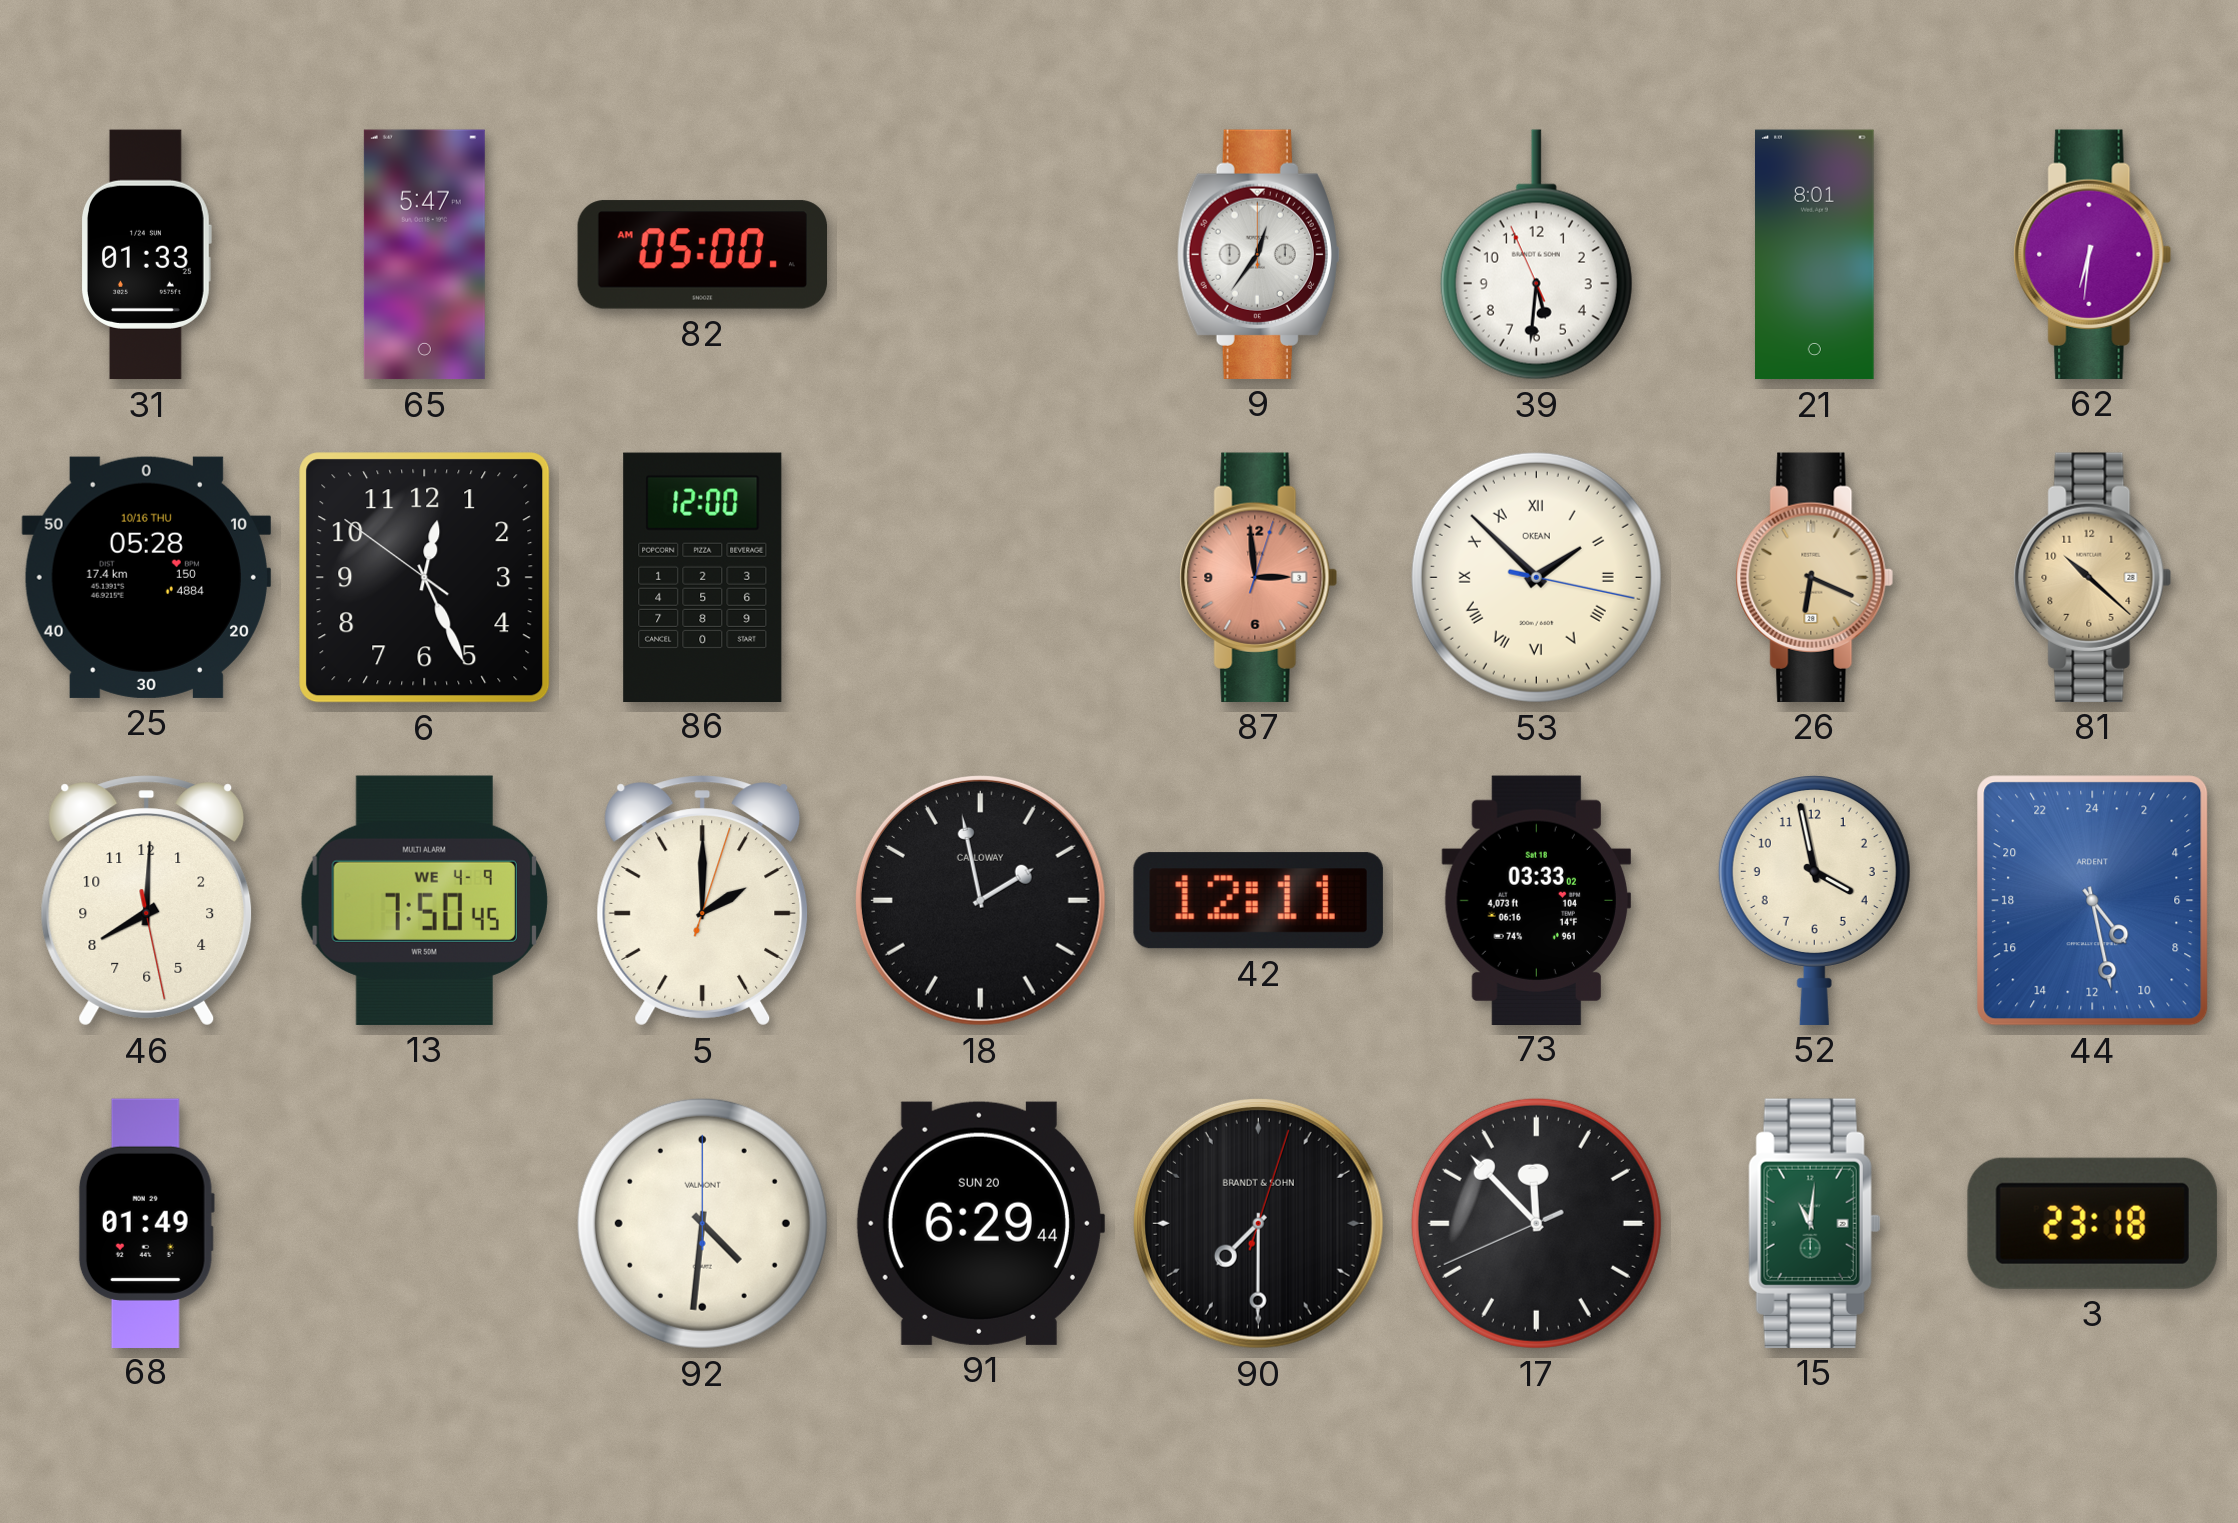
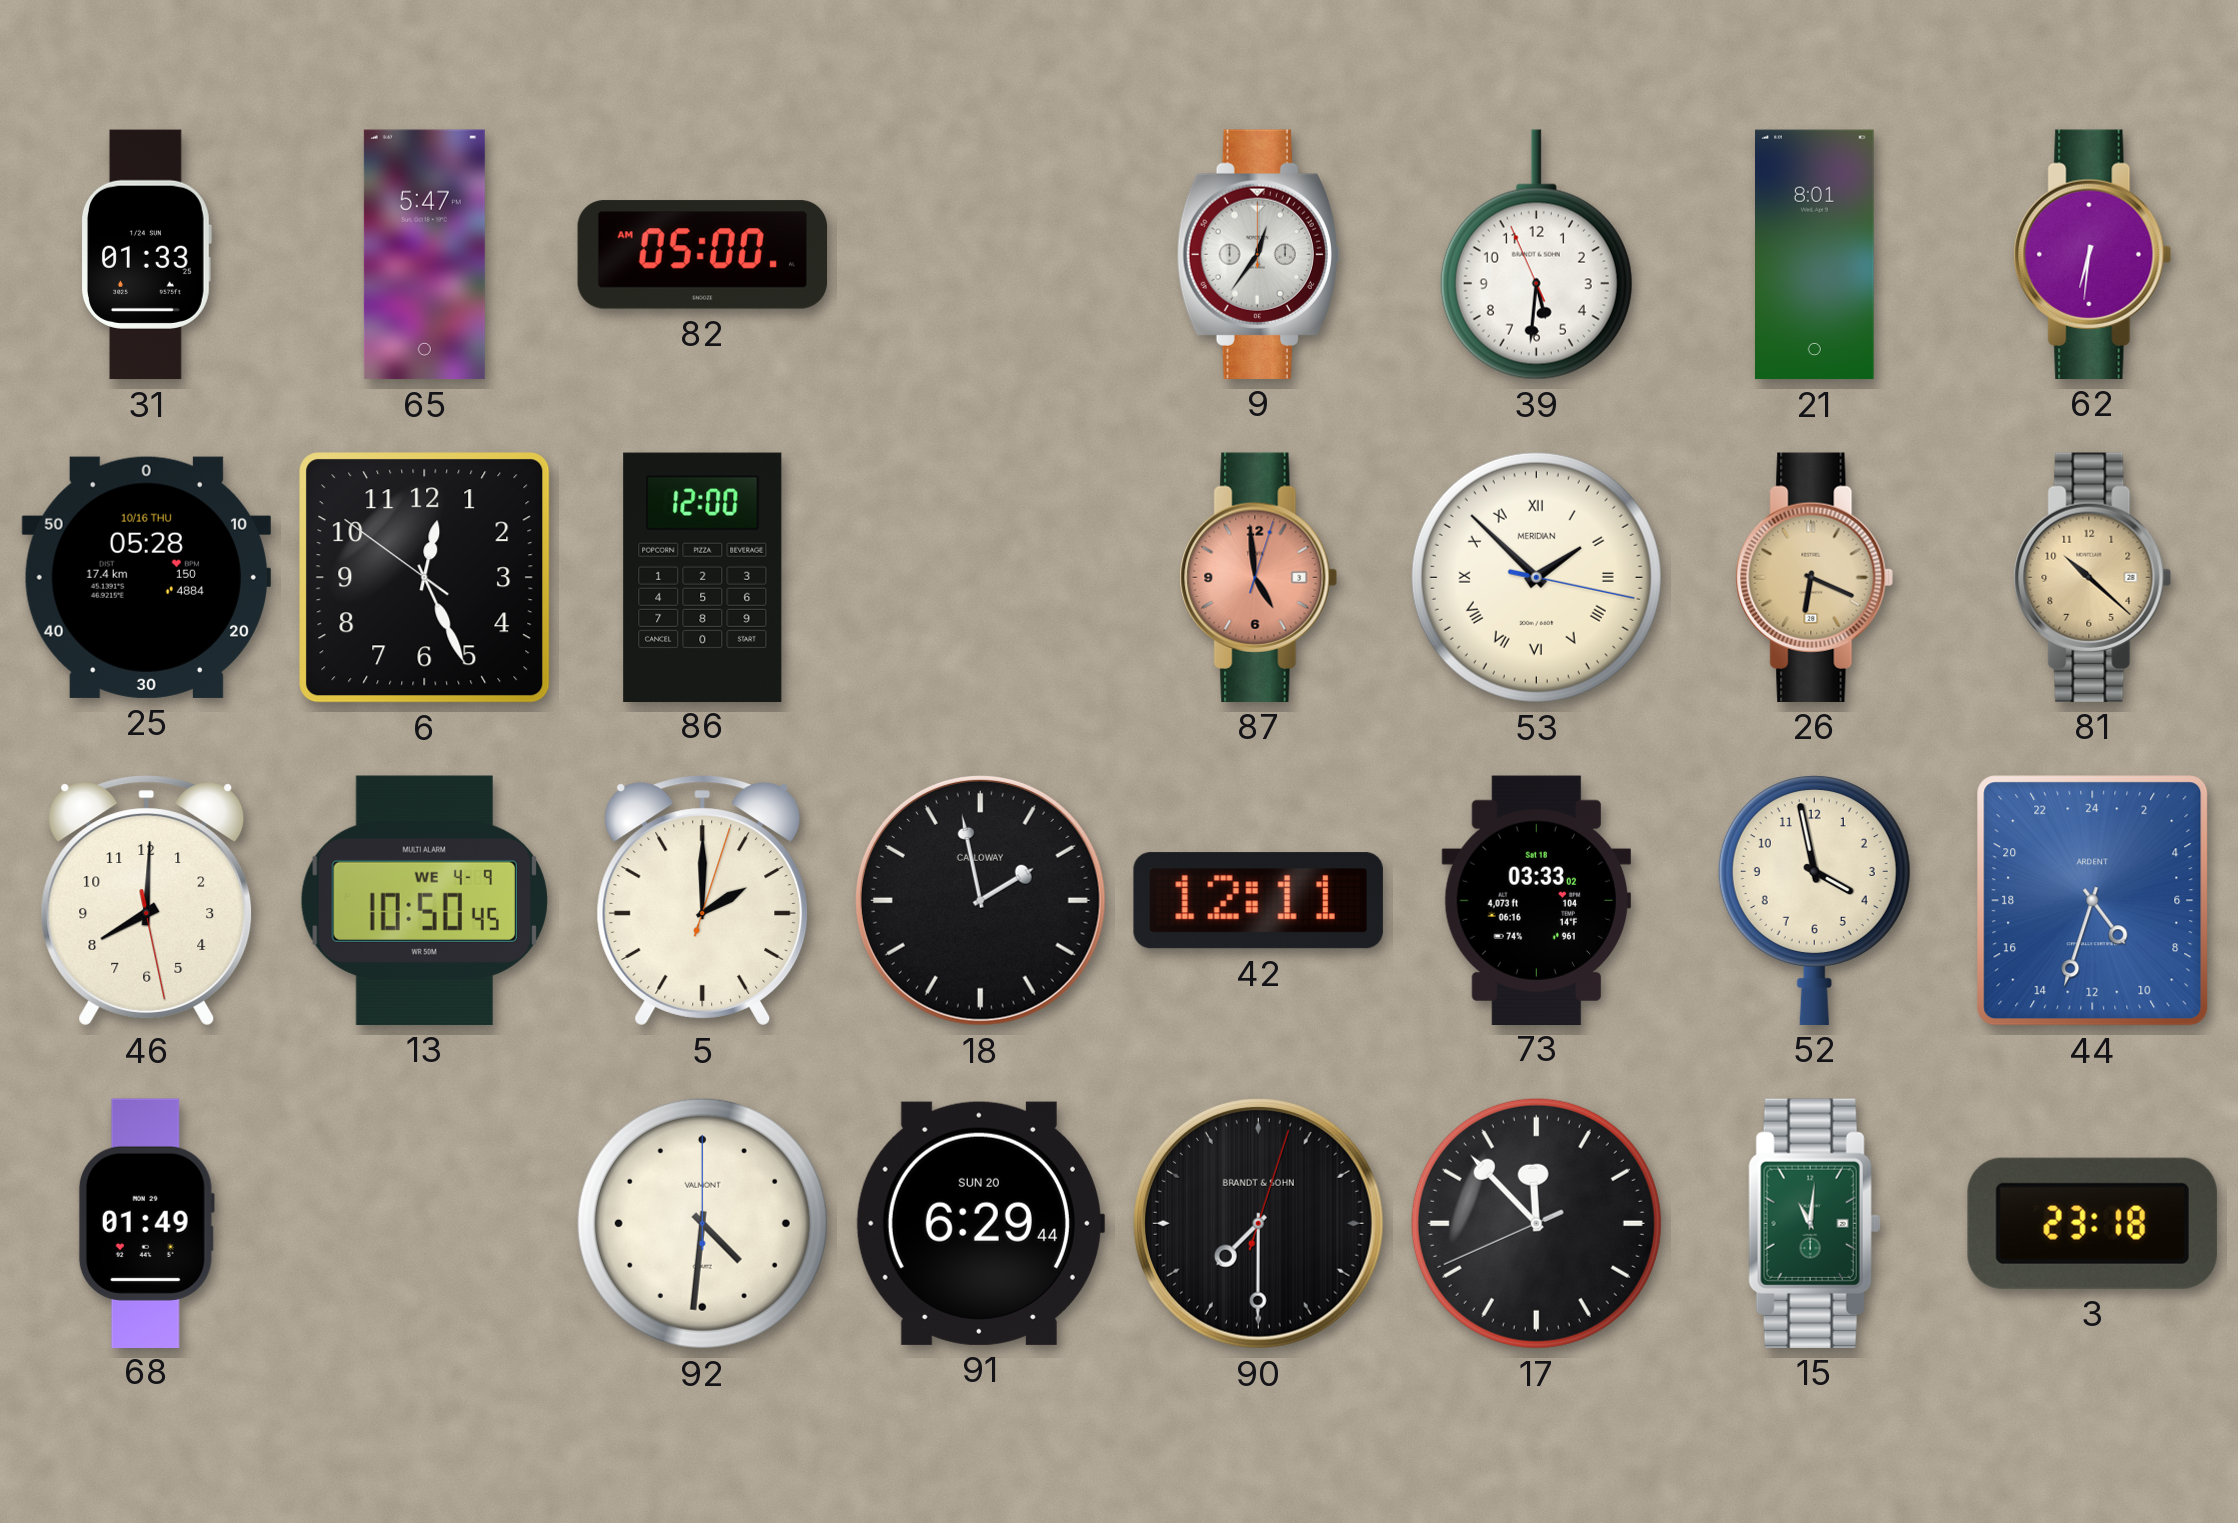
87: 2:59 -> 4:59
53 brand: OKEAN -> MERIDIAN
13: 7:50 -> 10:50
44: 9:28 -> 9:33
